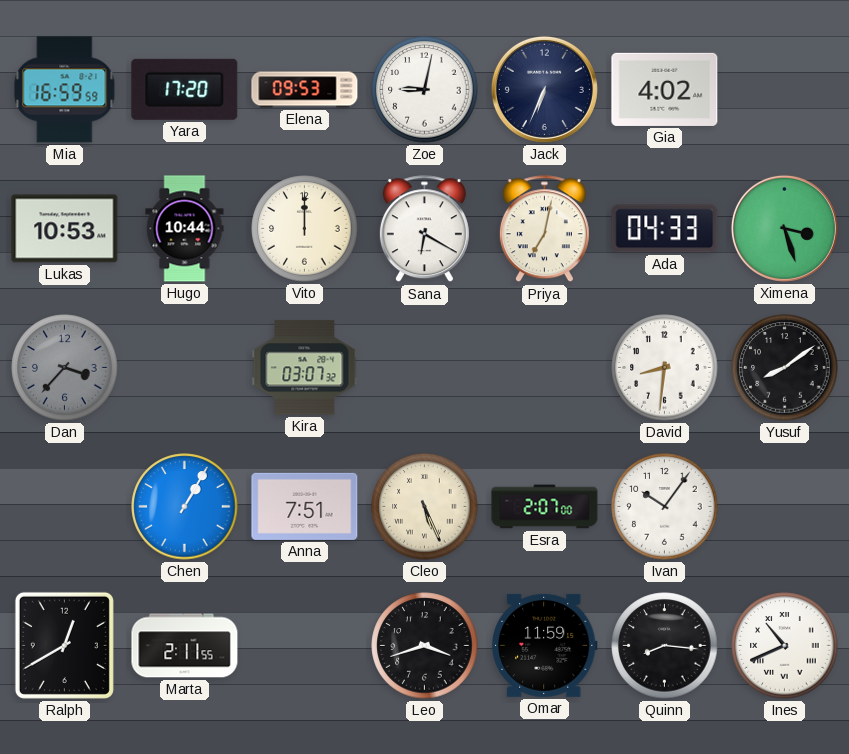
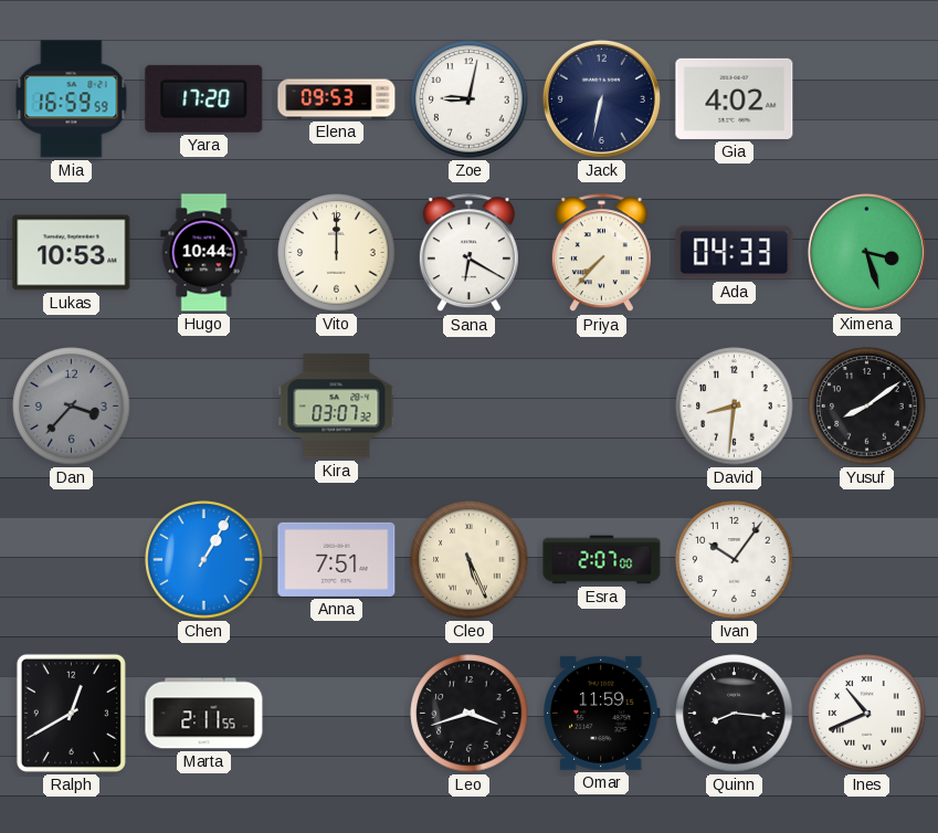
Jack: 6:34 -> 6:32
Priya: 7:02 -> 7:37
